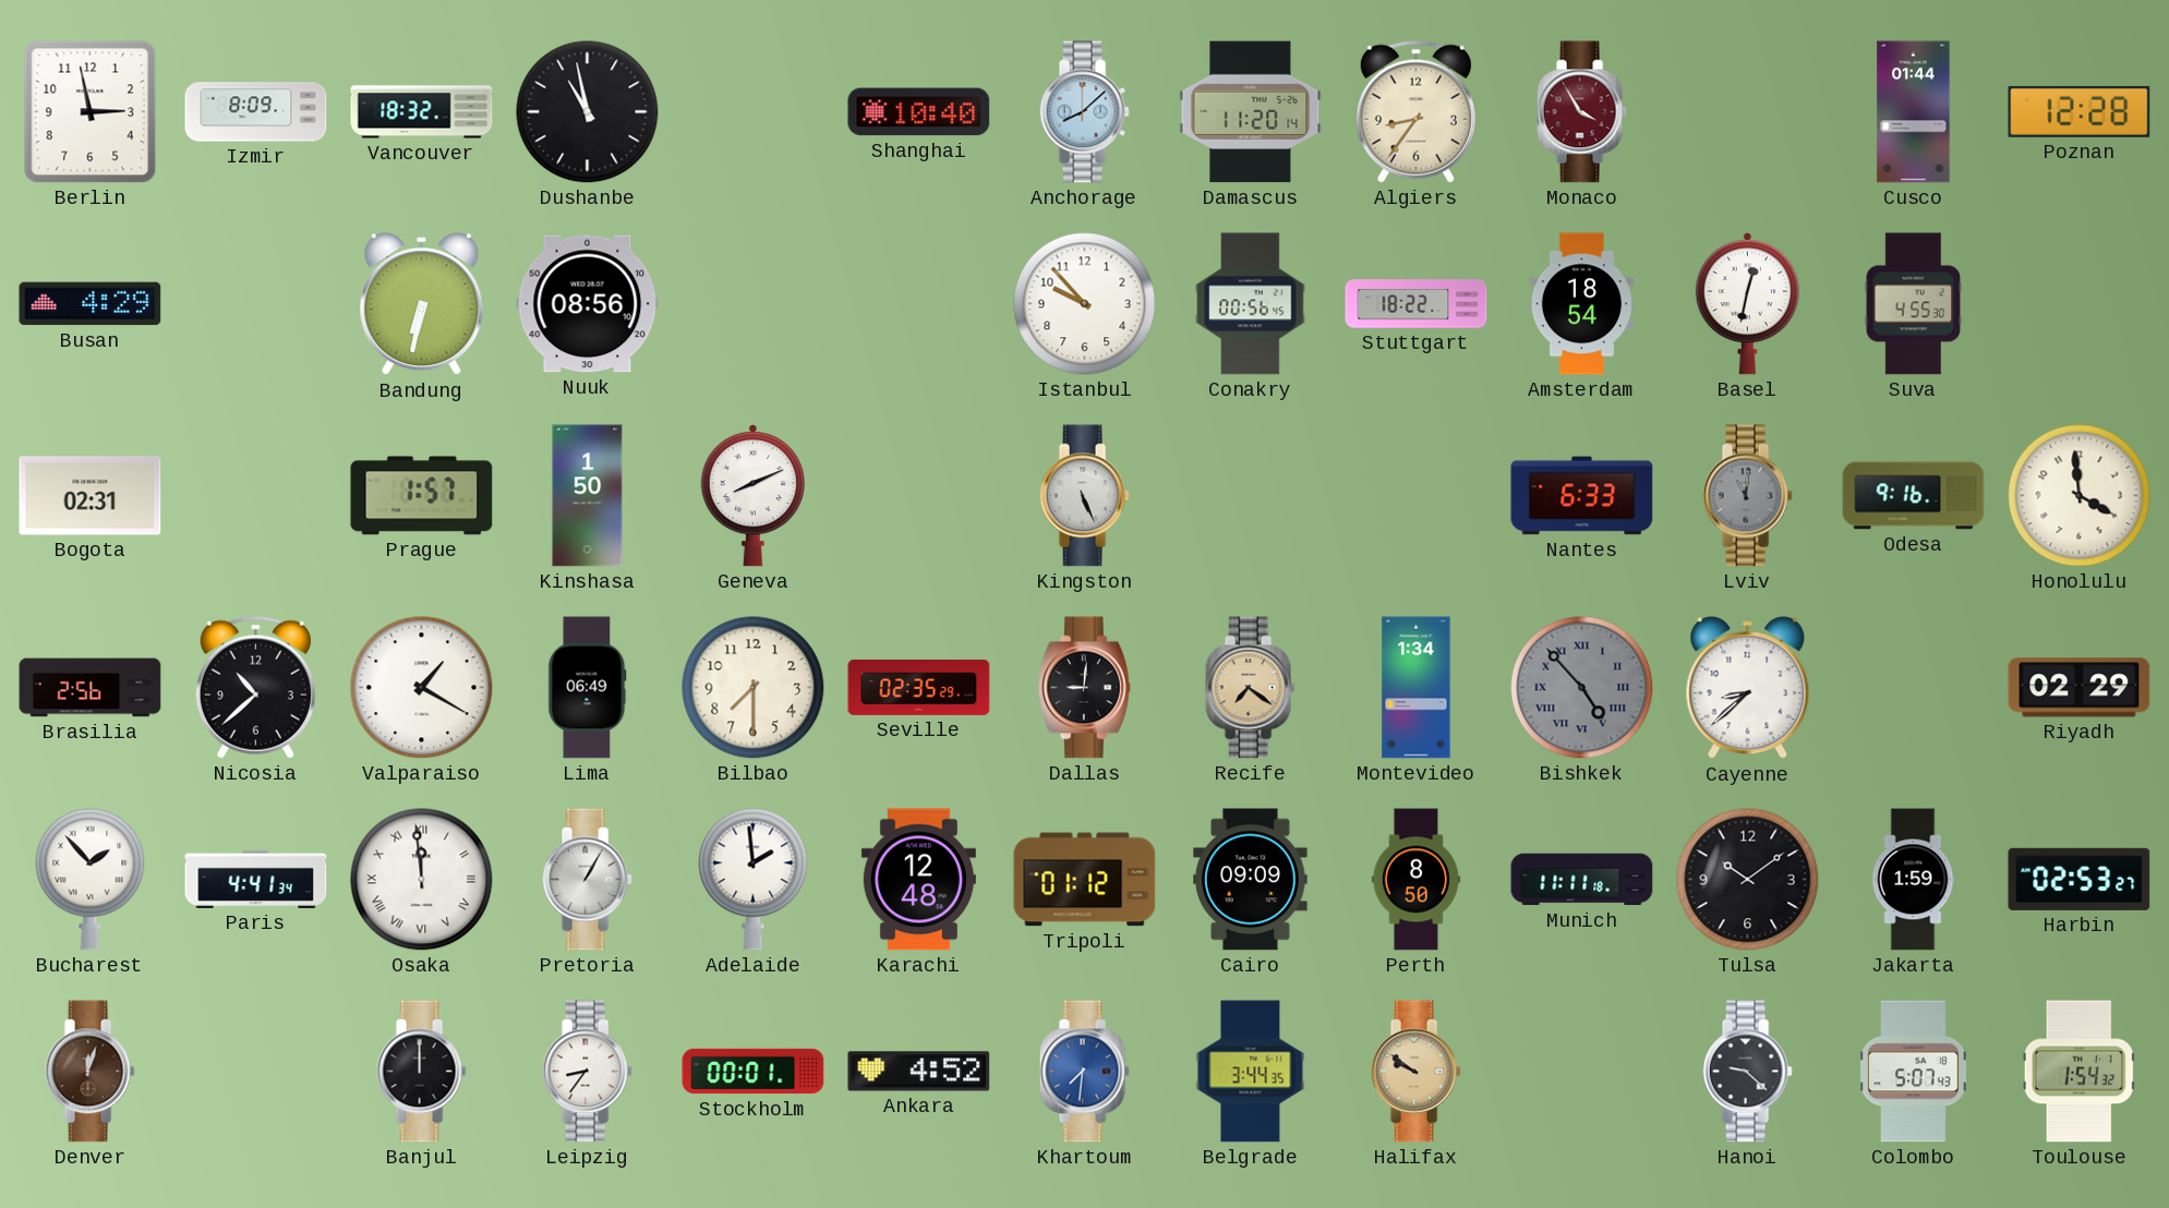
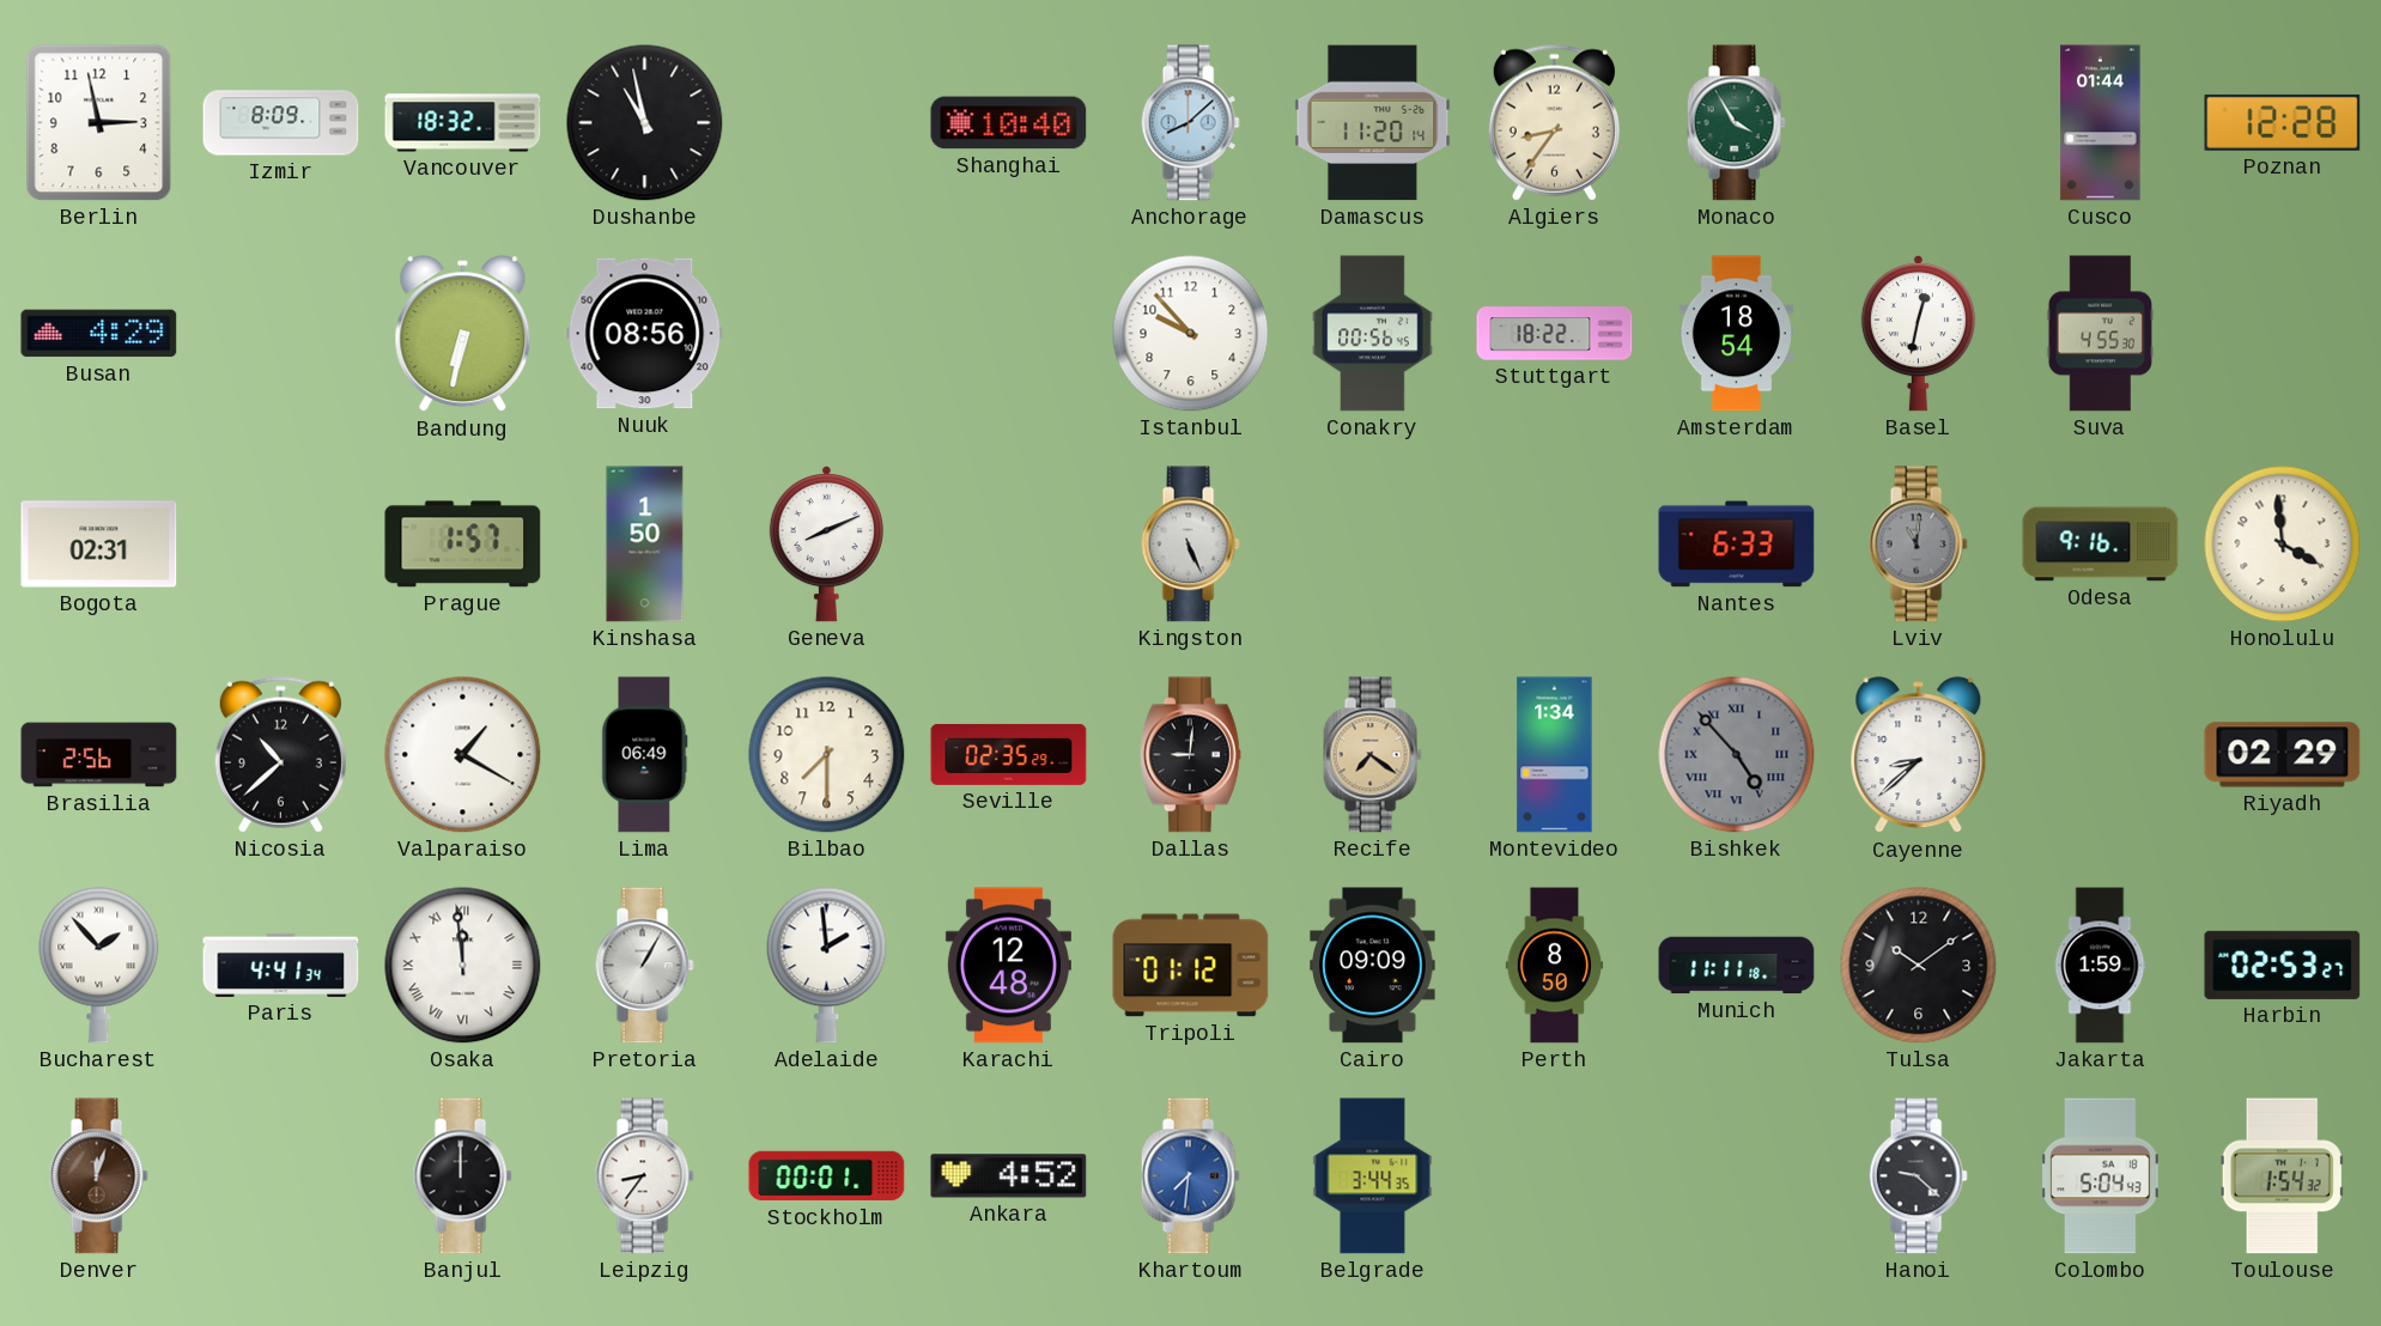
Monaco dial: burgundy -> green
Halifax: 9:51 -> none
Colombo: 5:07 -> 5:04
